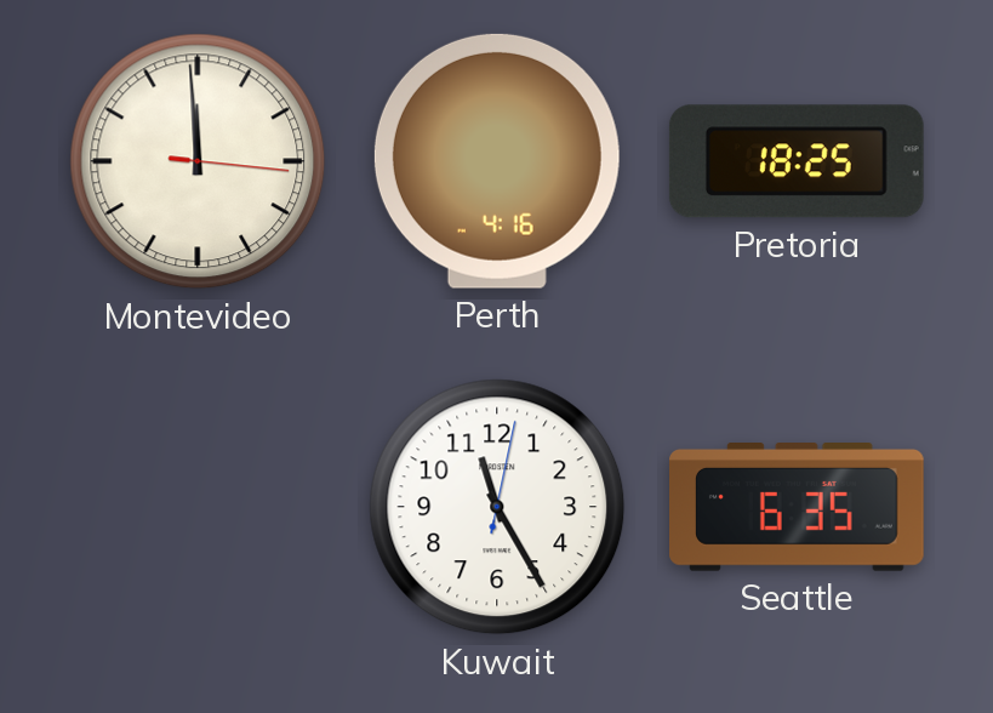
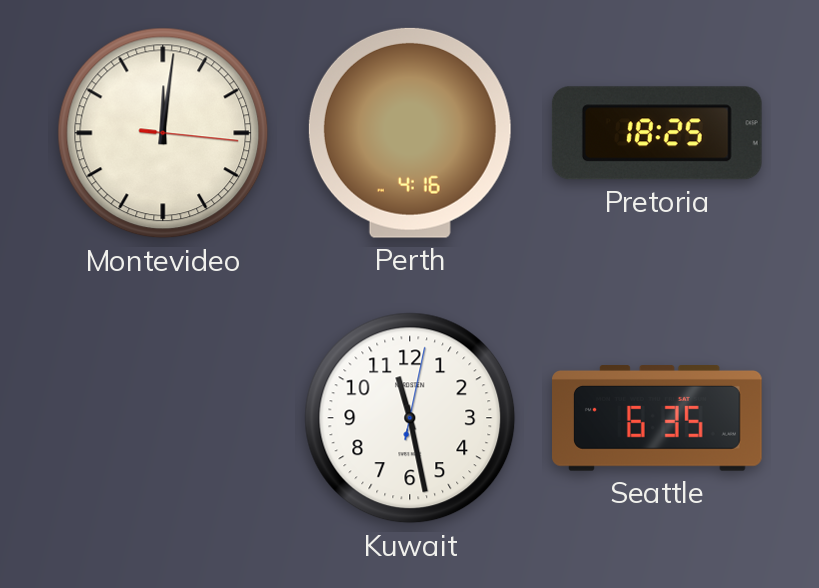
Montevideo: 11:59 -> 12:01
Kuwait: 11:25 -> 11:28
